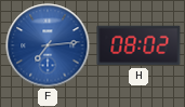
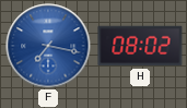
F: 7:14 -> 7:17
